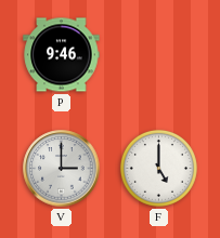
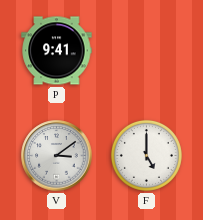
P: 9:46 -> 9:41
V: 3:00 -> 3:09
